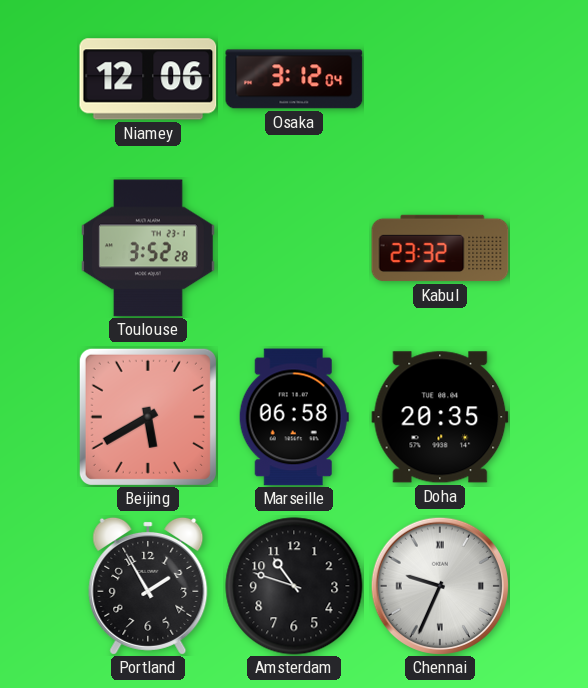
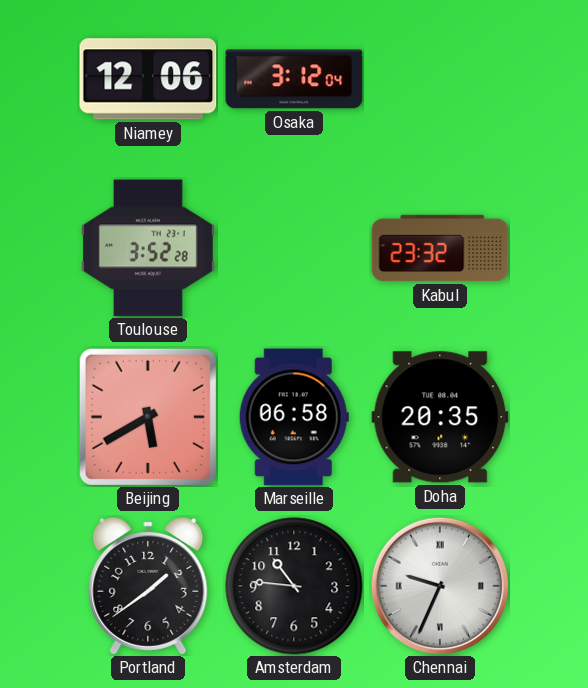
Portland: 1:55 -> 1:39
Amsterdam: 10:48 -> 10:46
